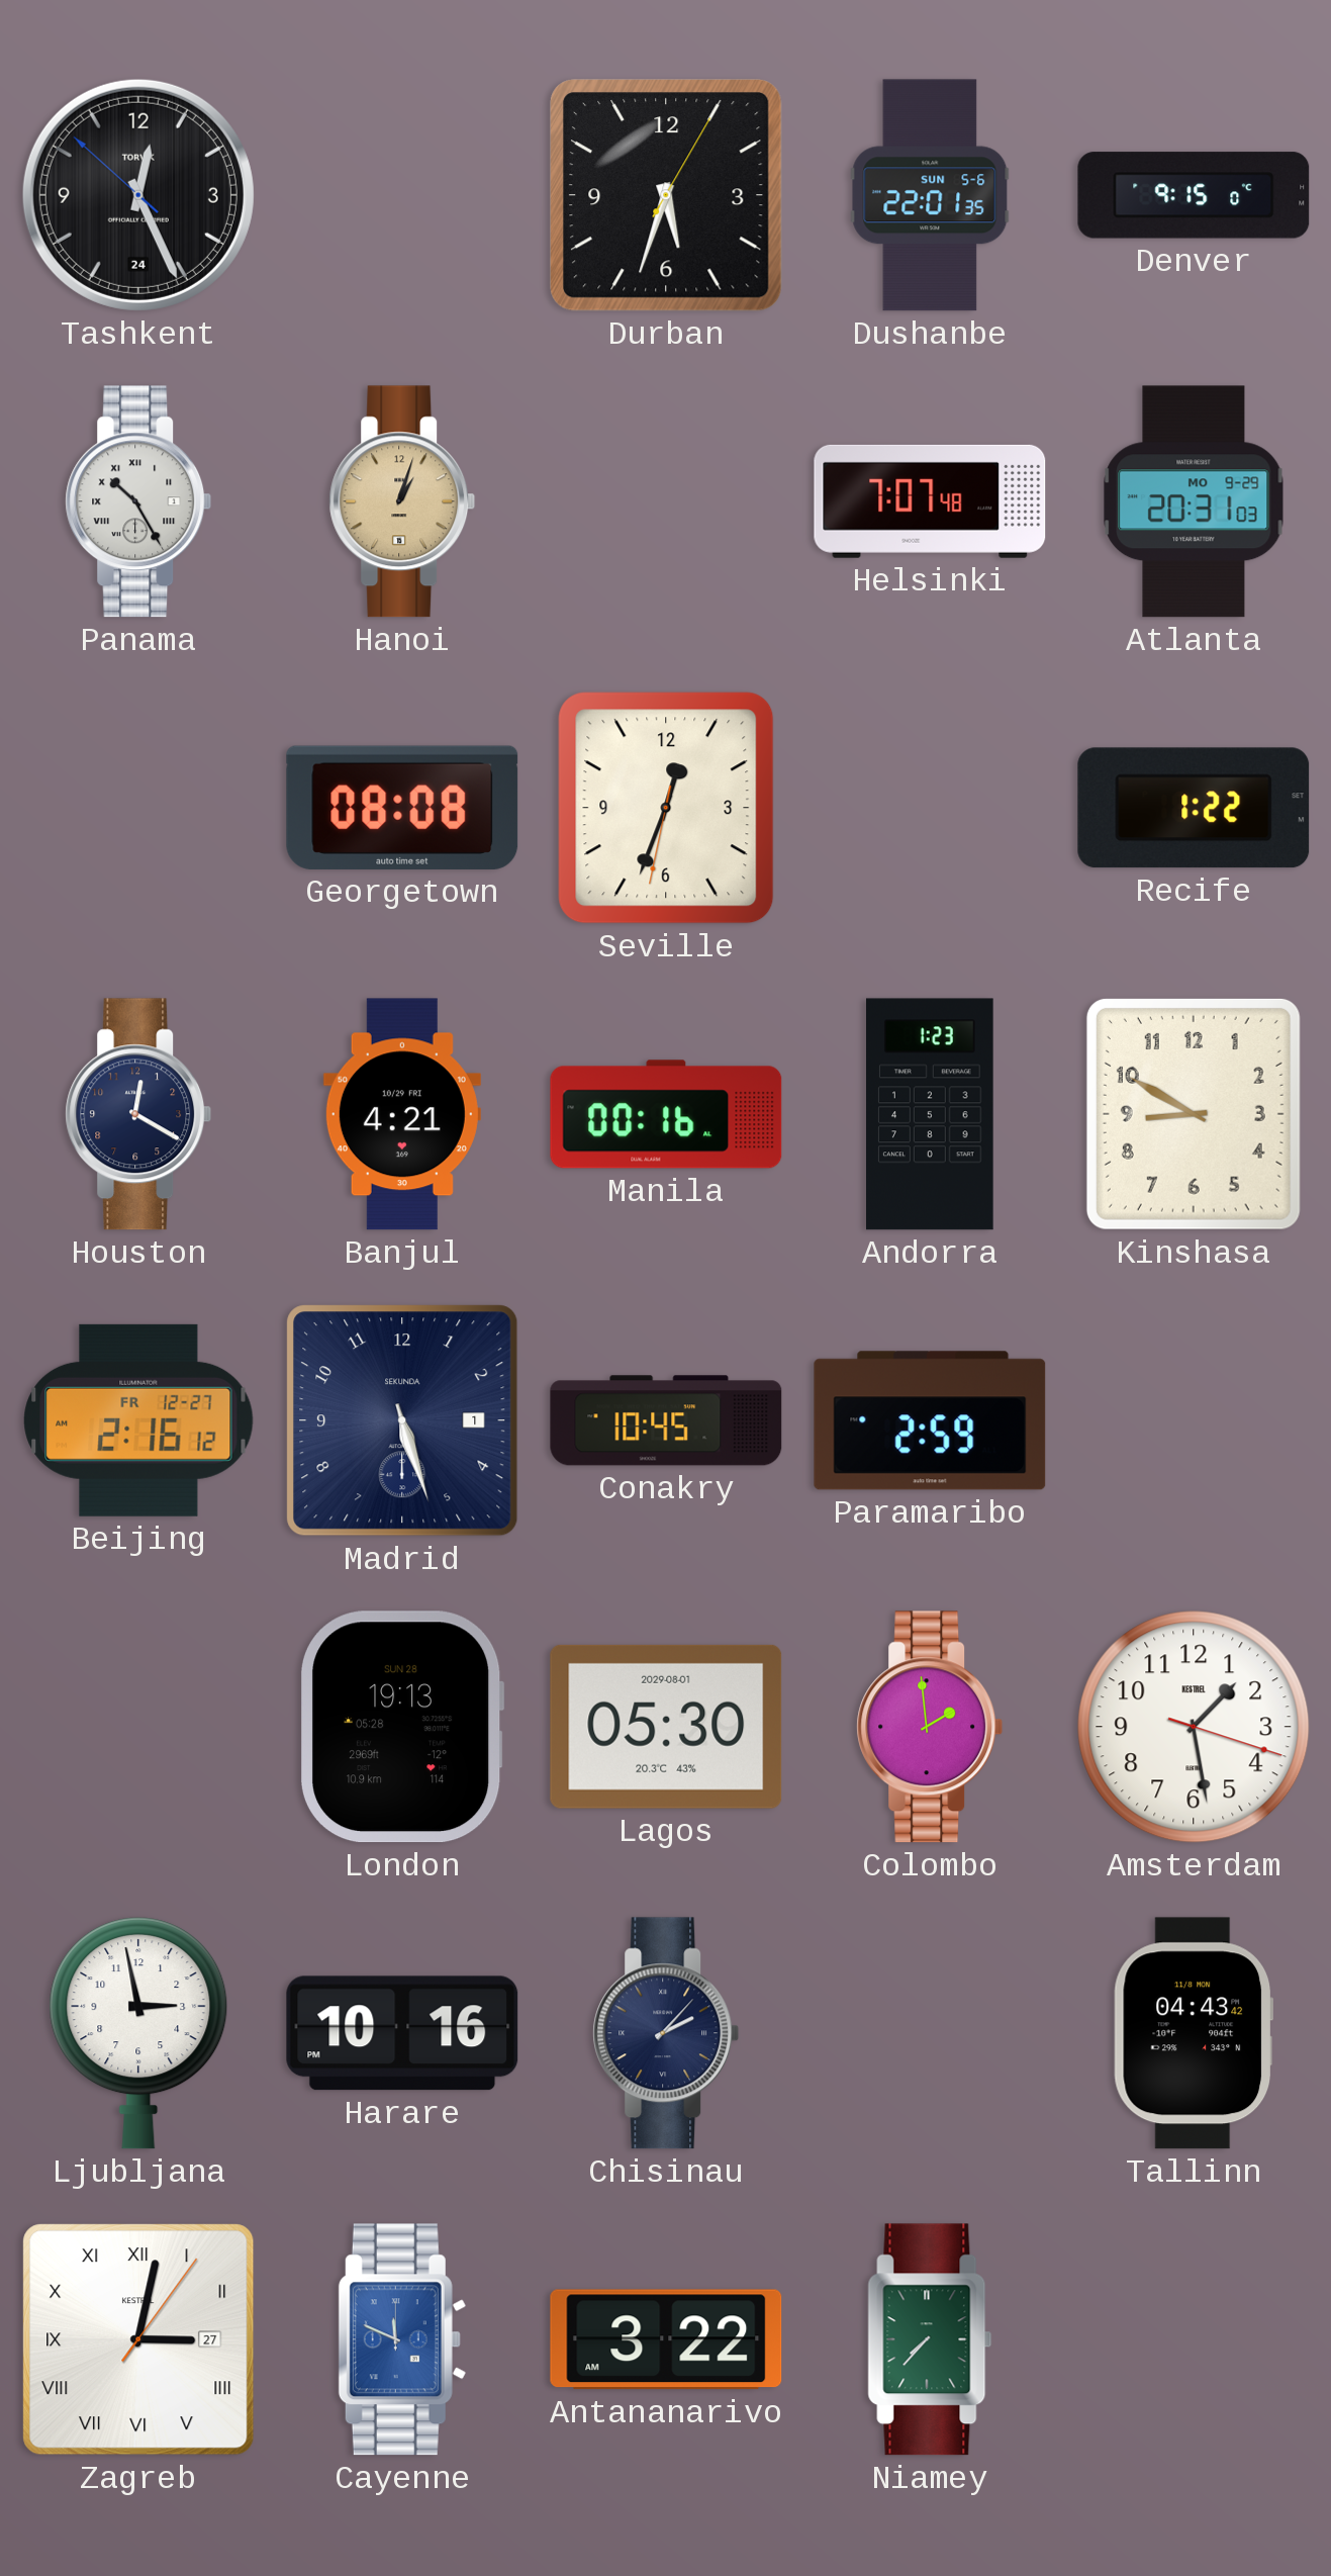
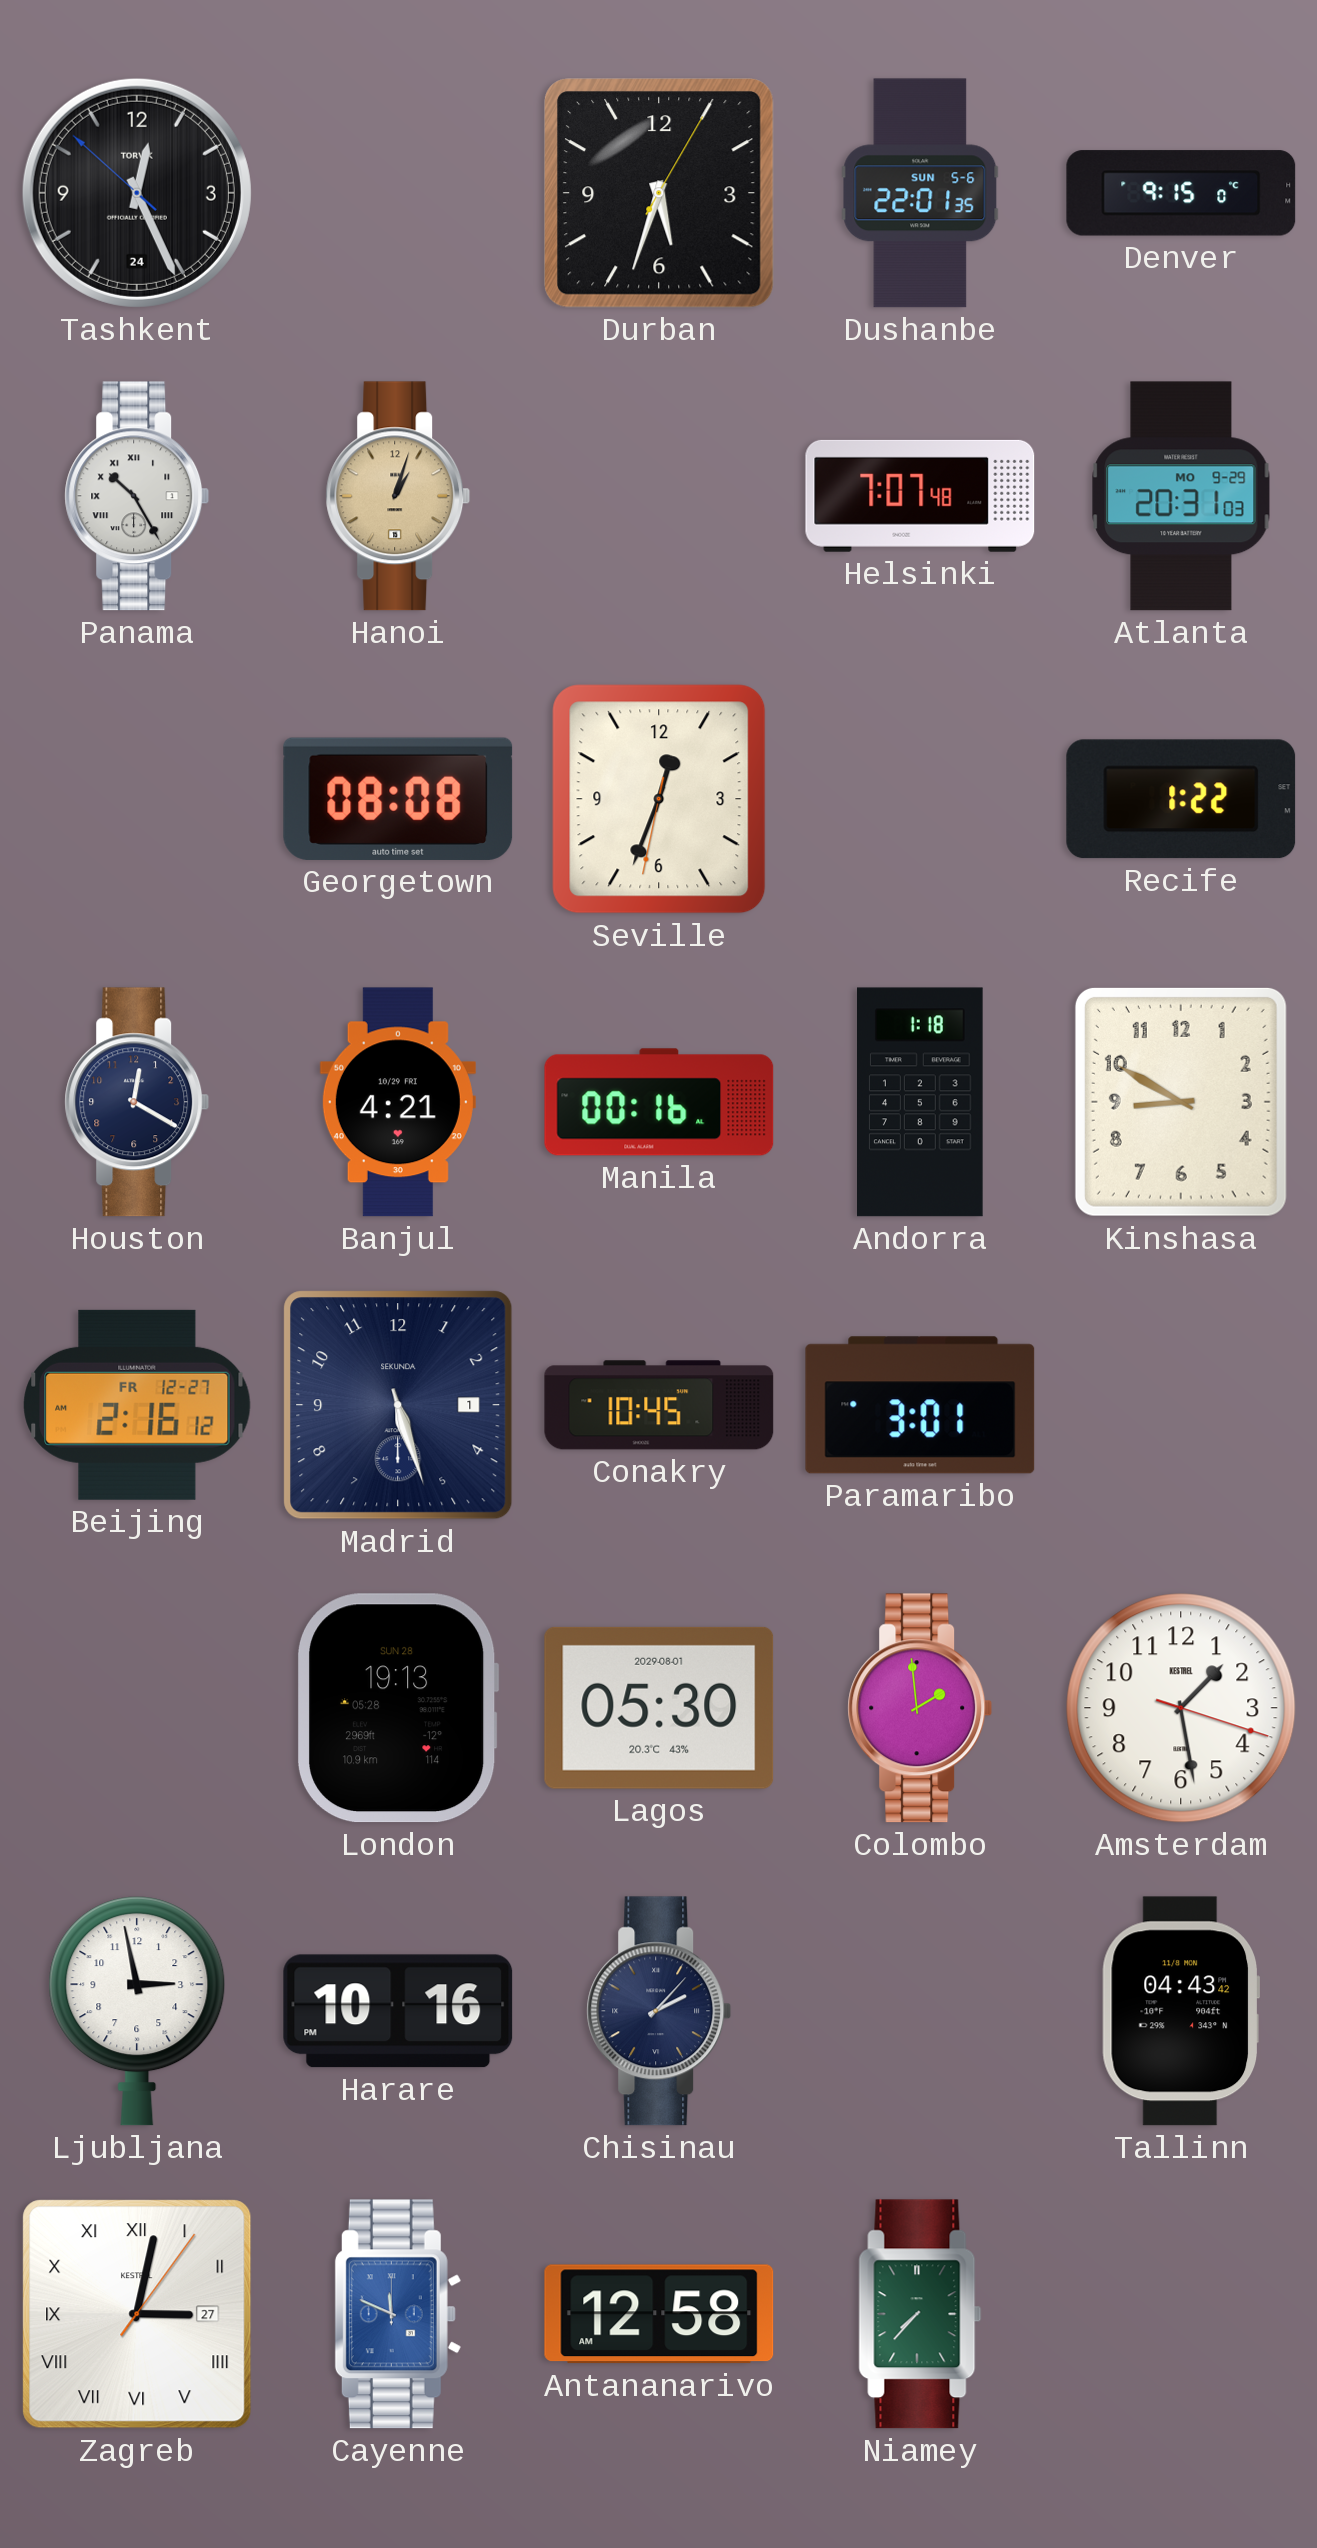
Andorra: 1:23 -> 1:18
Paramaribo: 2:59 -> 3:01
Antananarivo: 3:22 -> 12:58
